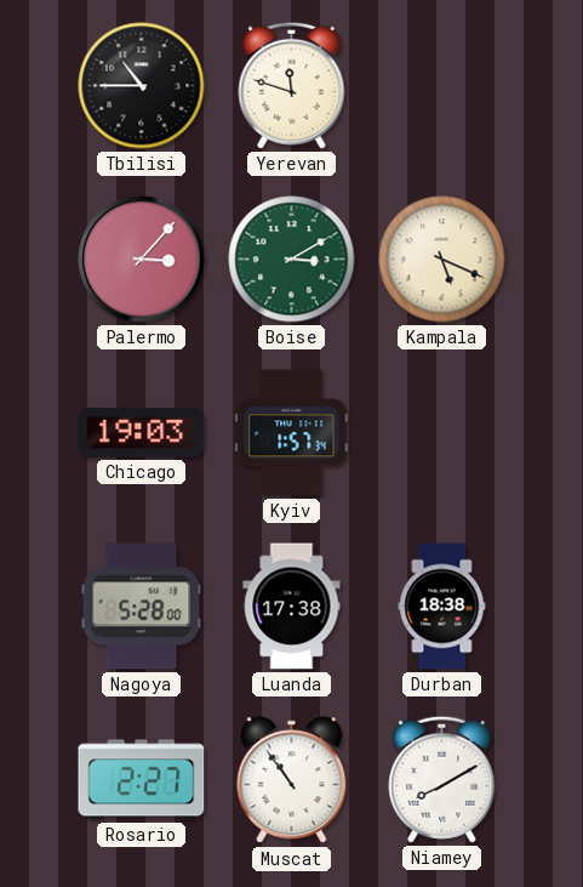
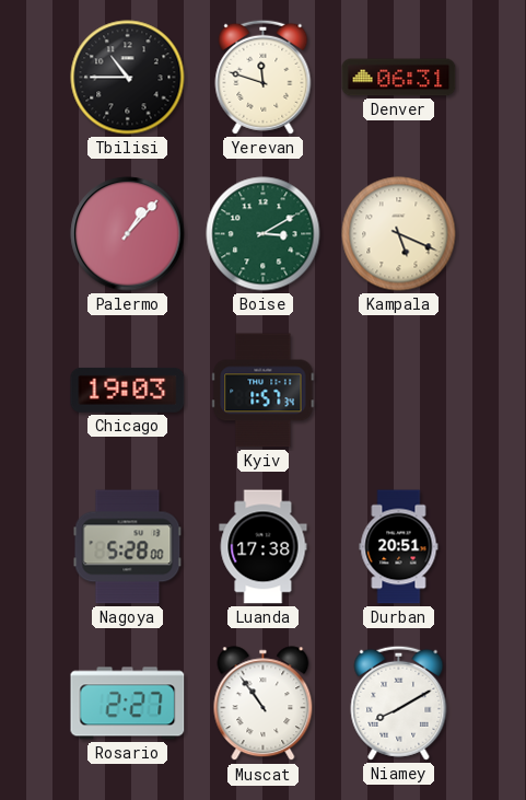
Denver: none -> 06:31
Palermo: 3:07 -> 1:07
Durban: 18:38 -> 20:51
